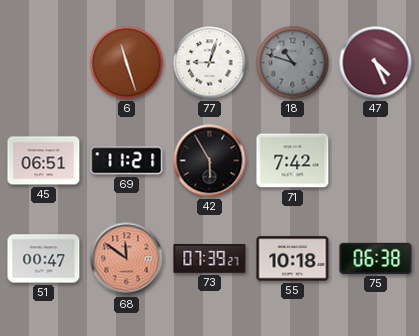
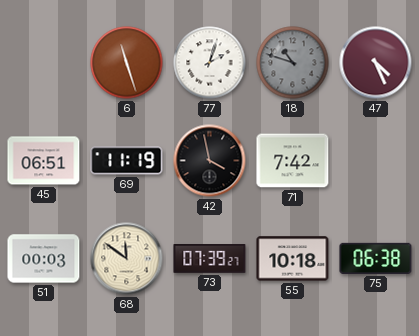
77: 9:03 -> 2:03
69: 11:21 -> 11:19
42: 5:55 -> 3:58
51: 00:47 -> 00:03
68 dial: salmon -> cream
